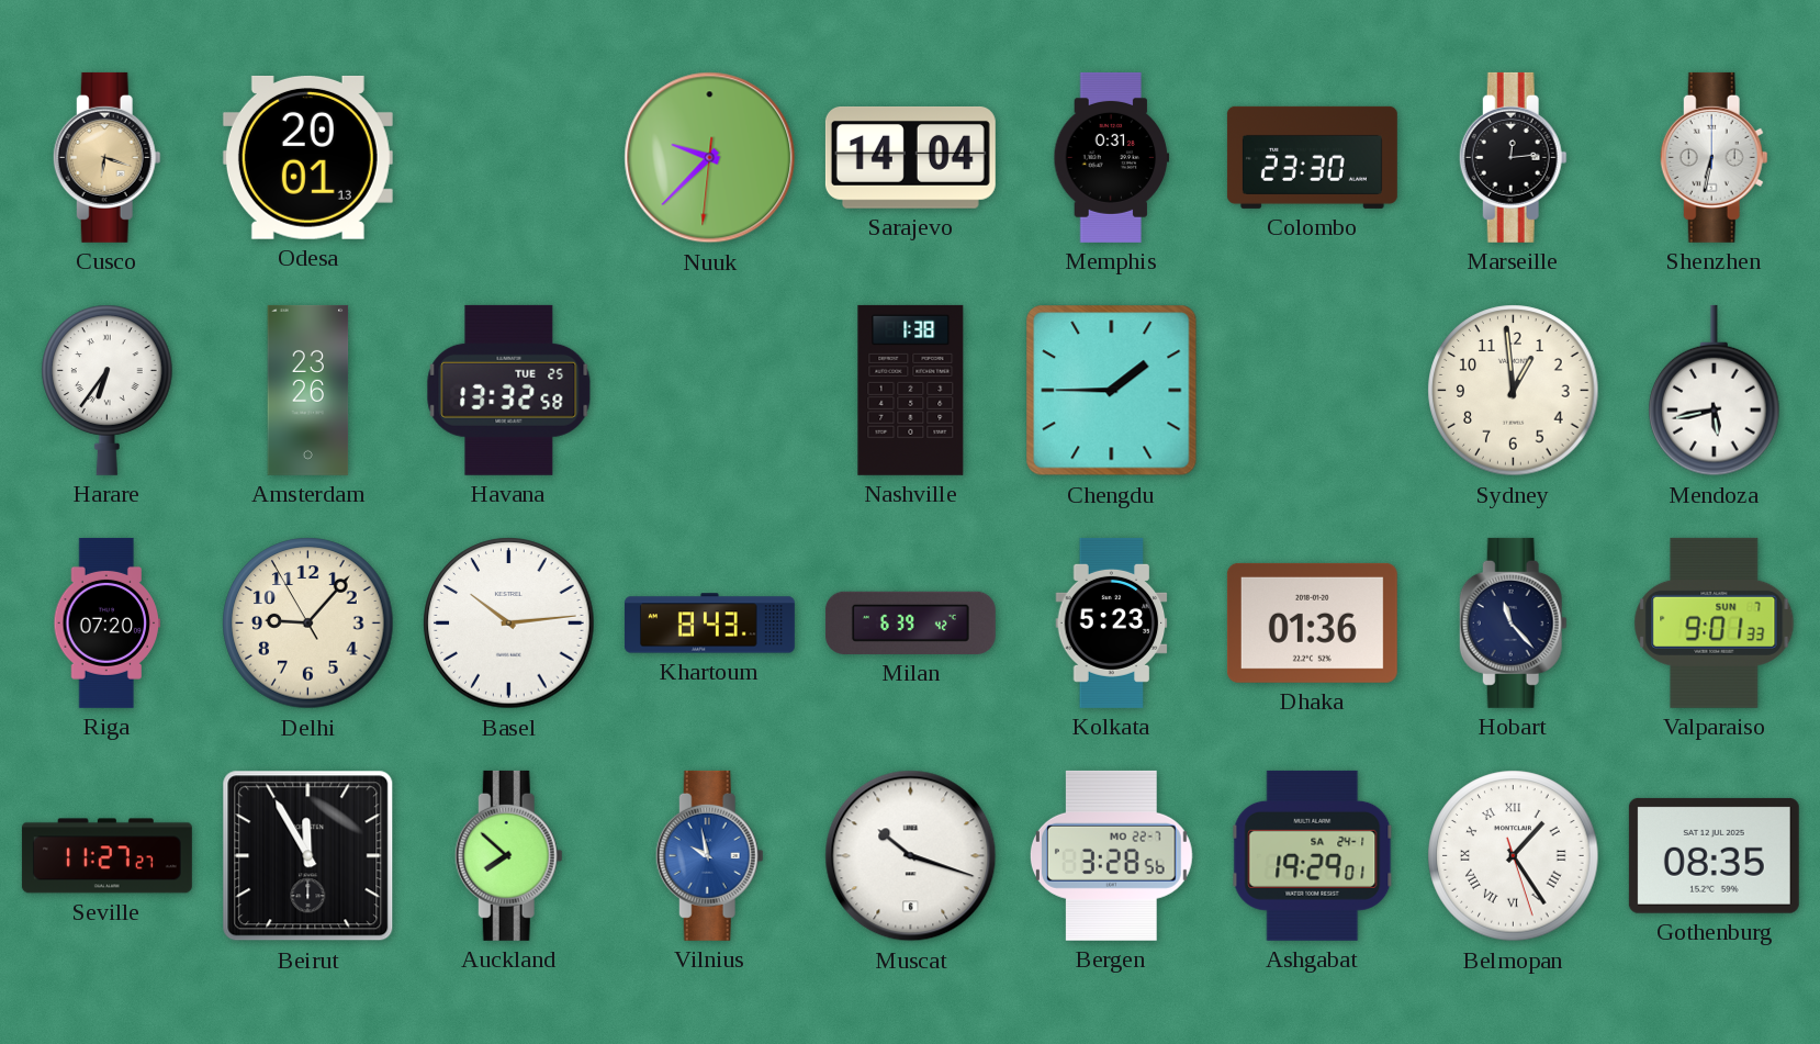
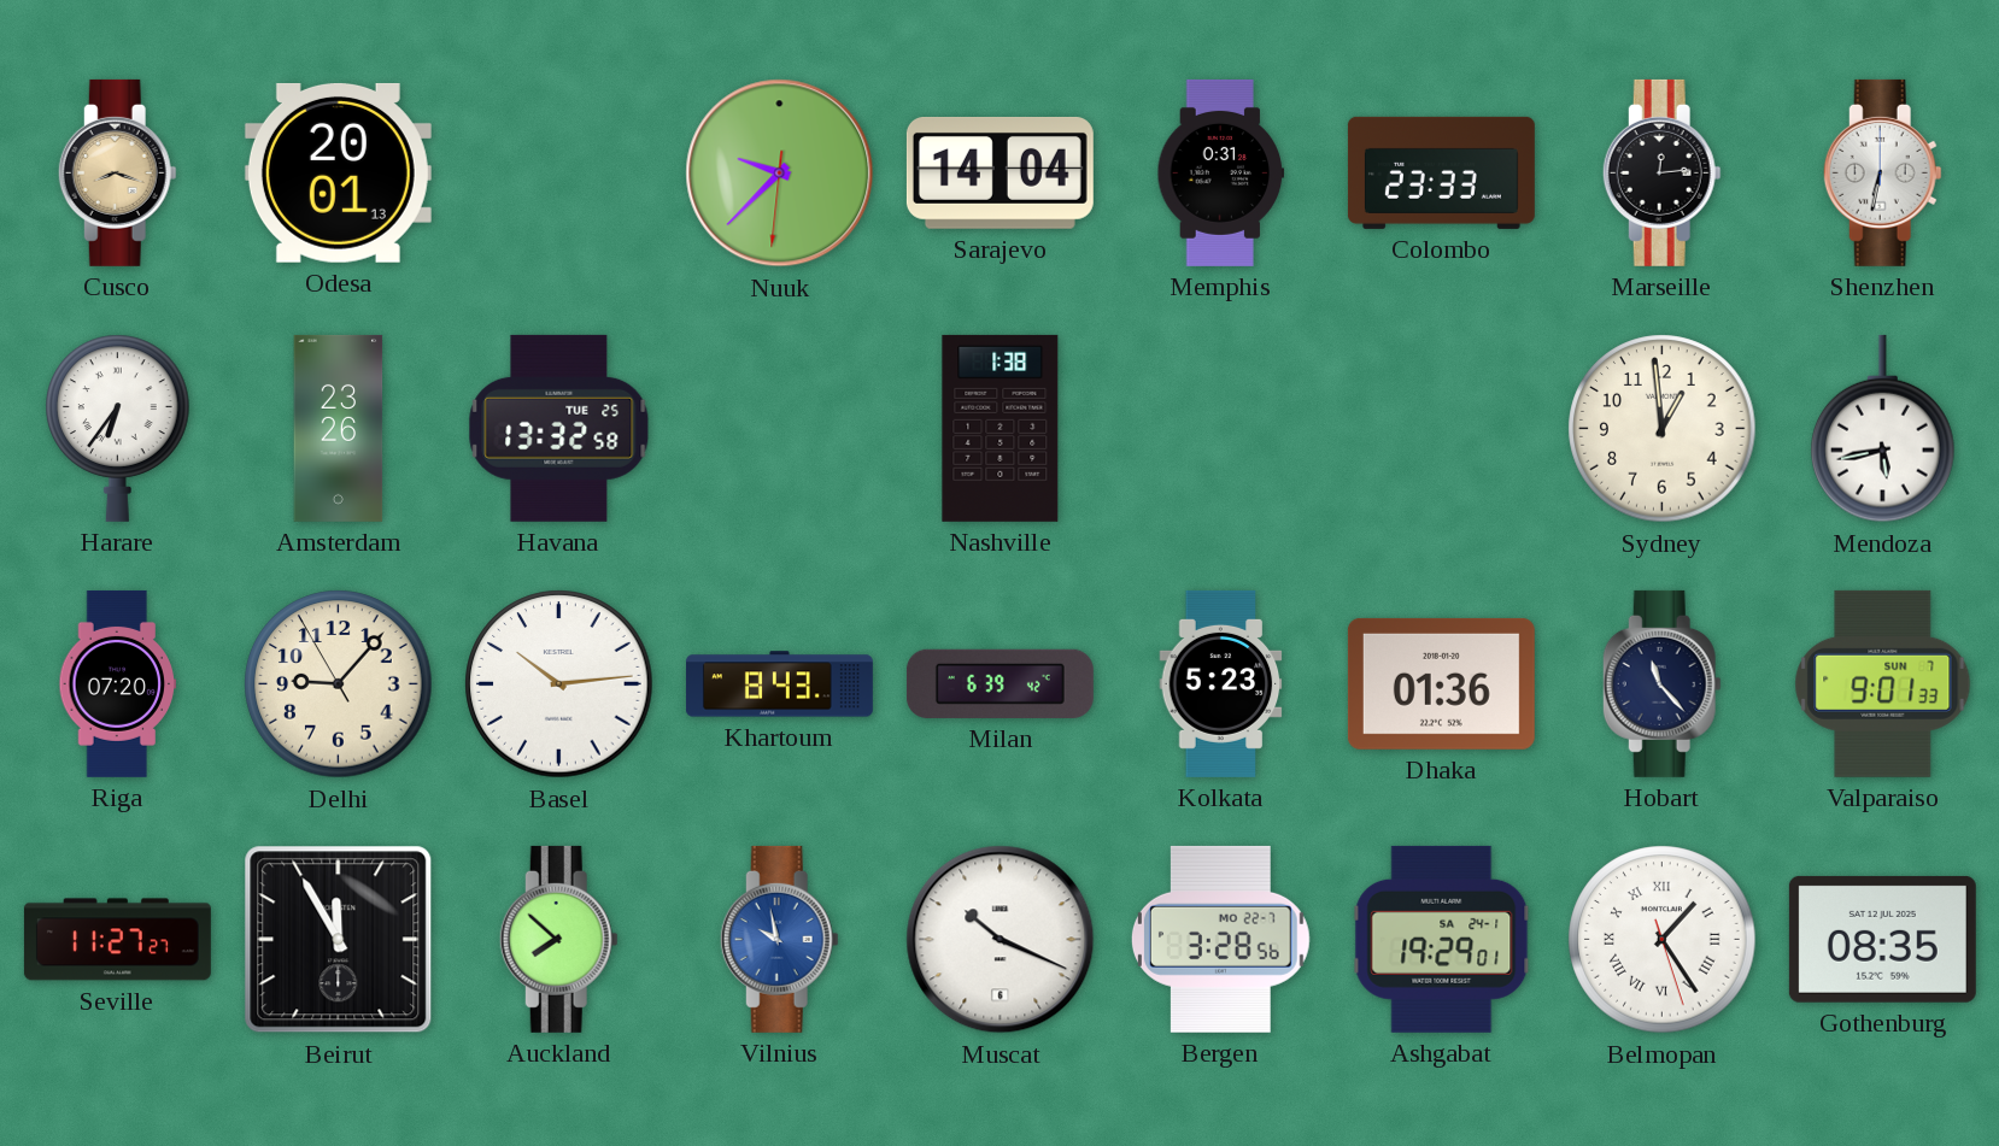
Cusco: 6:18 -> 8:18
Colombo: 23:30 -> 23:33
Chengdu: 1:45 -> none
Muscat: 10:18 -> 10:19
